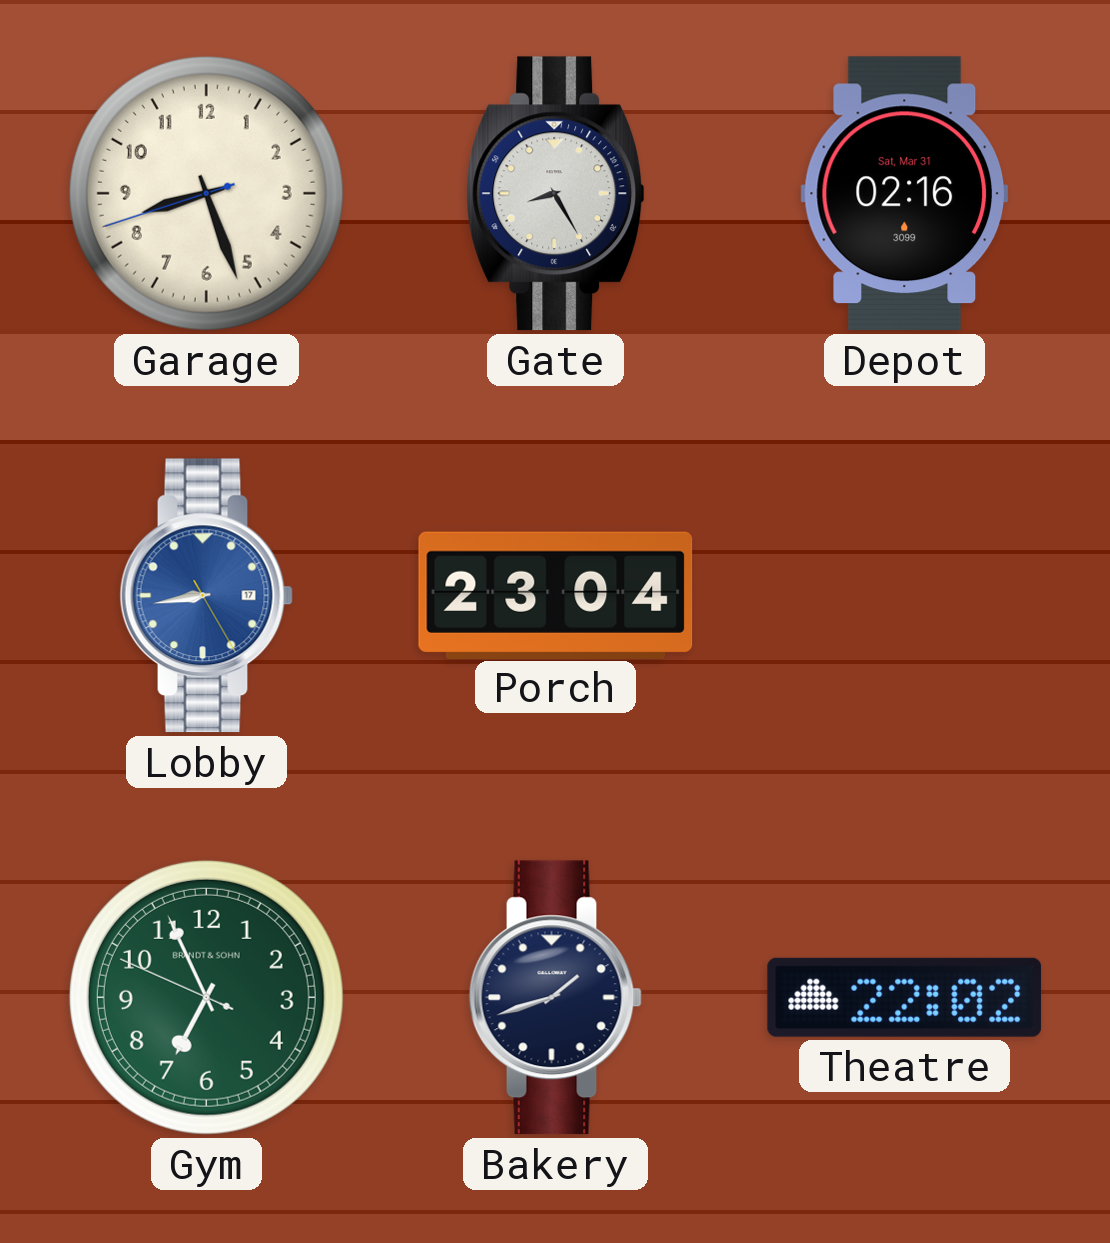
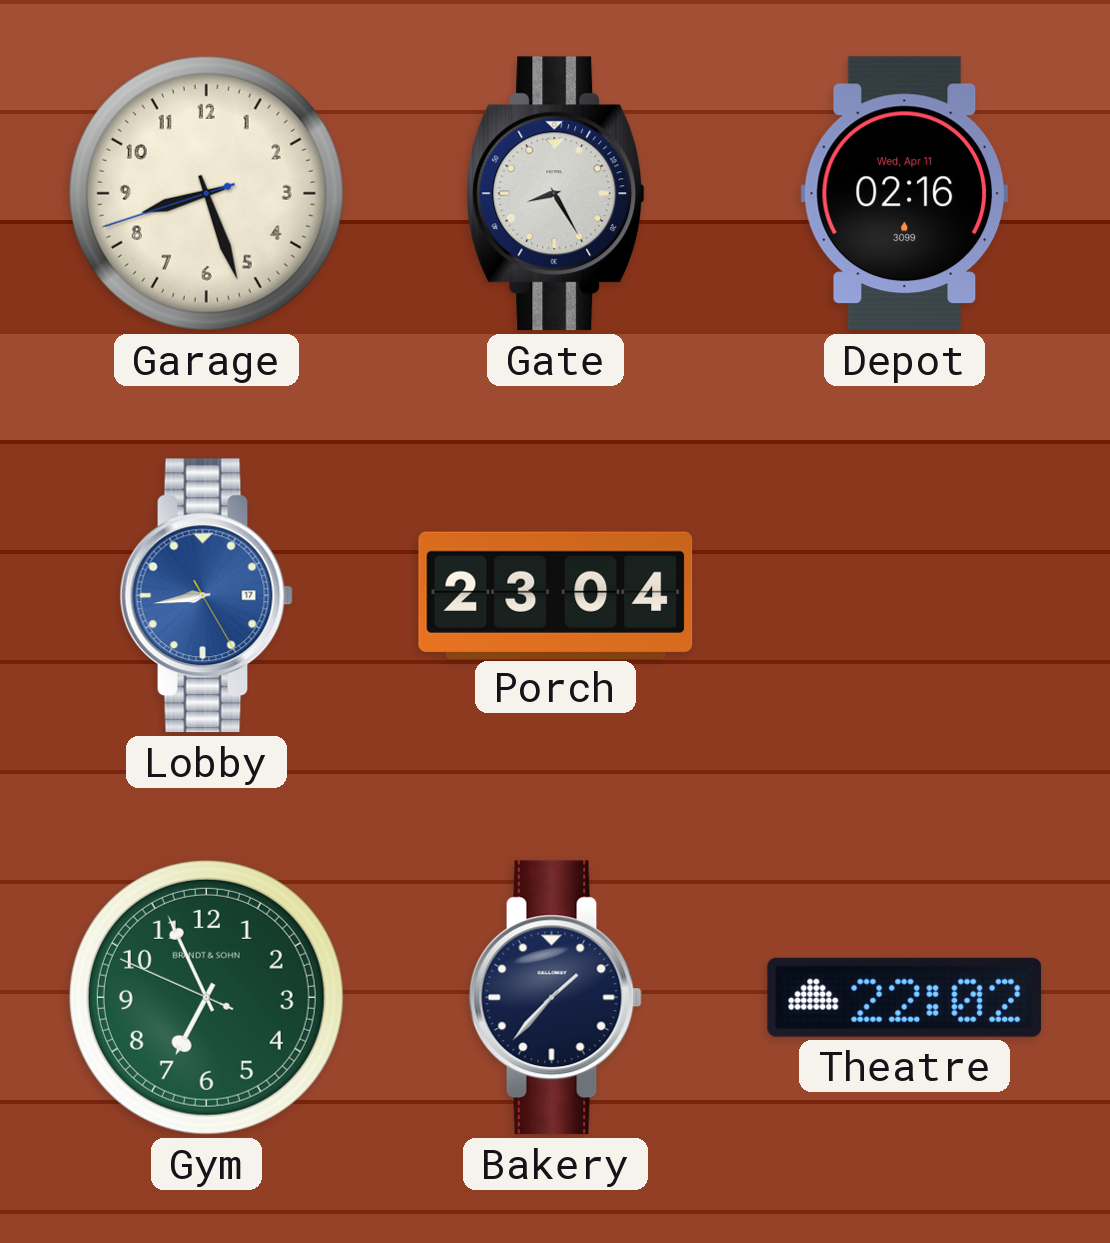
Depot date: Sat, Mar 31 -> Wed, Apr 11
Bakery: 1:42 -> 1:37
